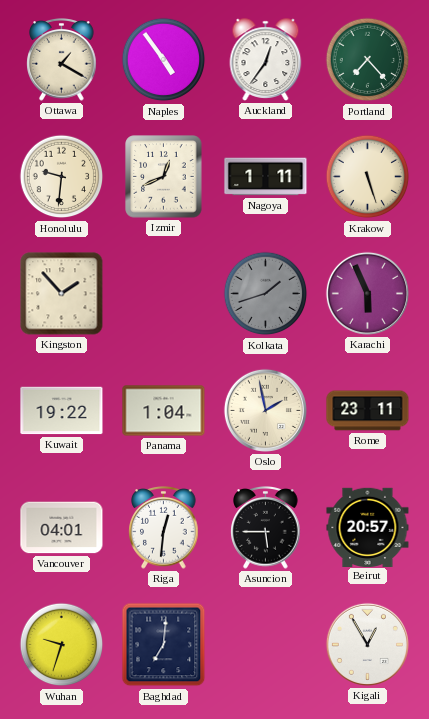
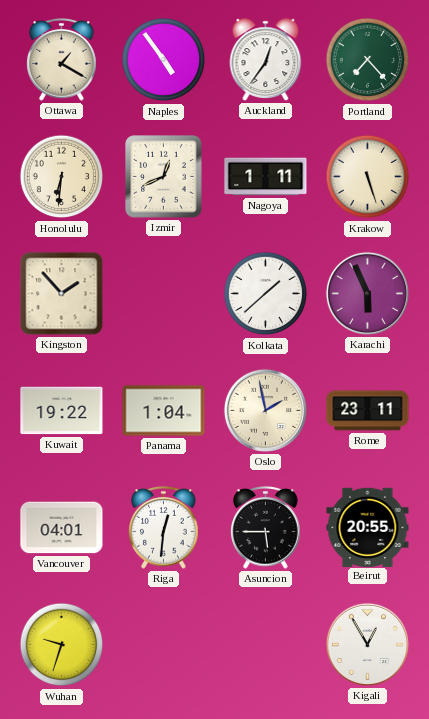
Honolulu: 9:31 -> 6:31
Kolkata: 1:42 -> 1:38
Kolkata dial: grey -> white
Beirut: 20:57 -> 20:55
Baghdad: 7:01 -> none
